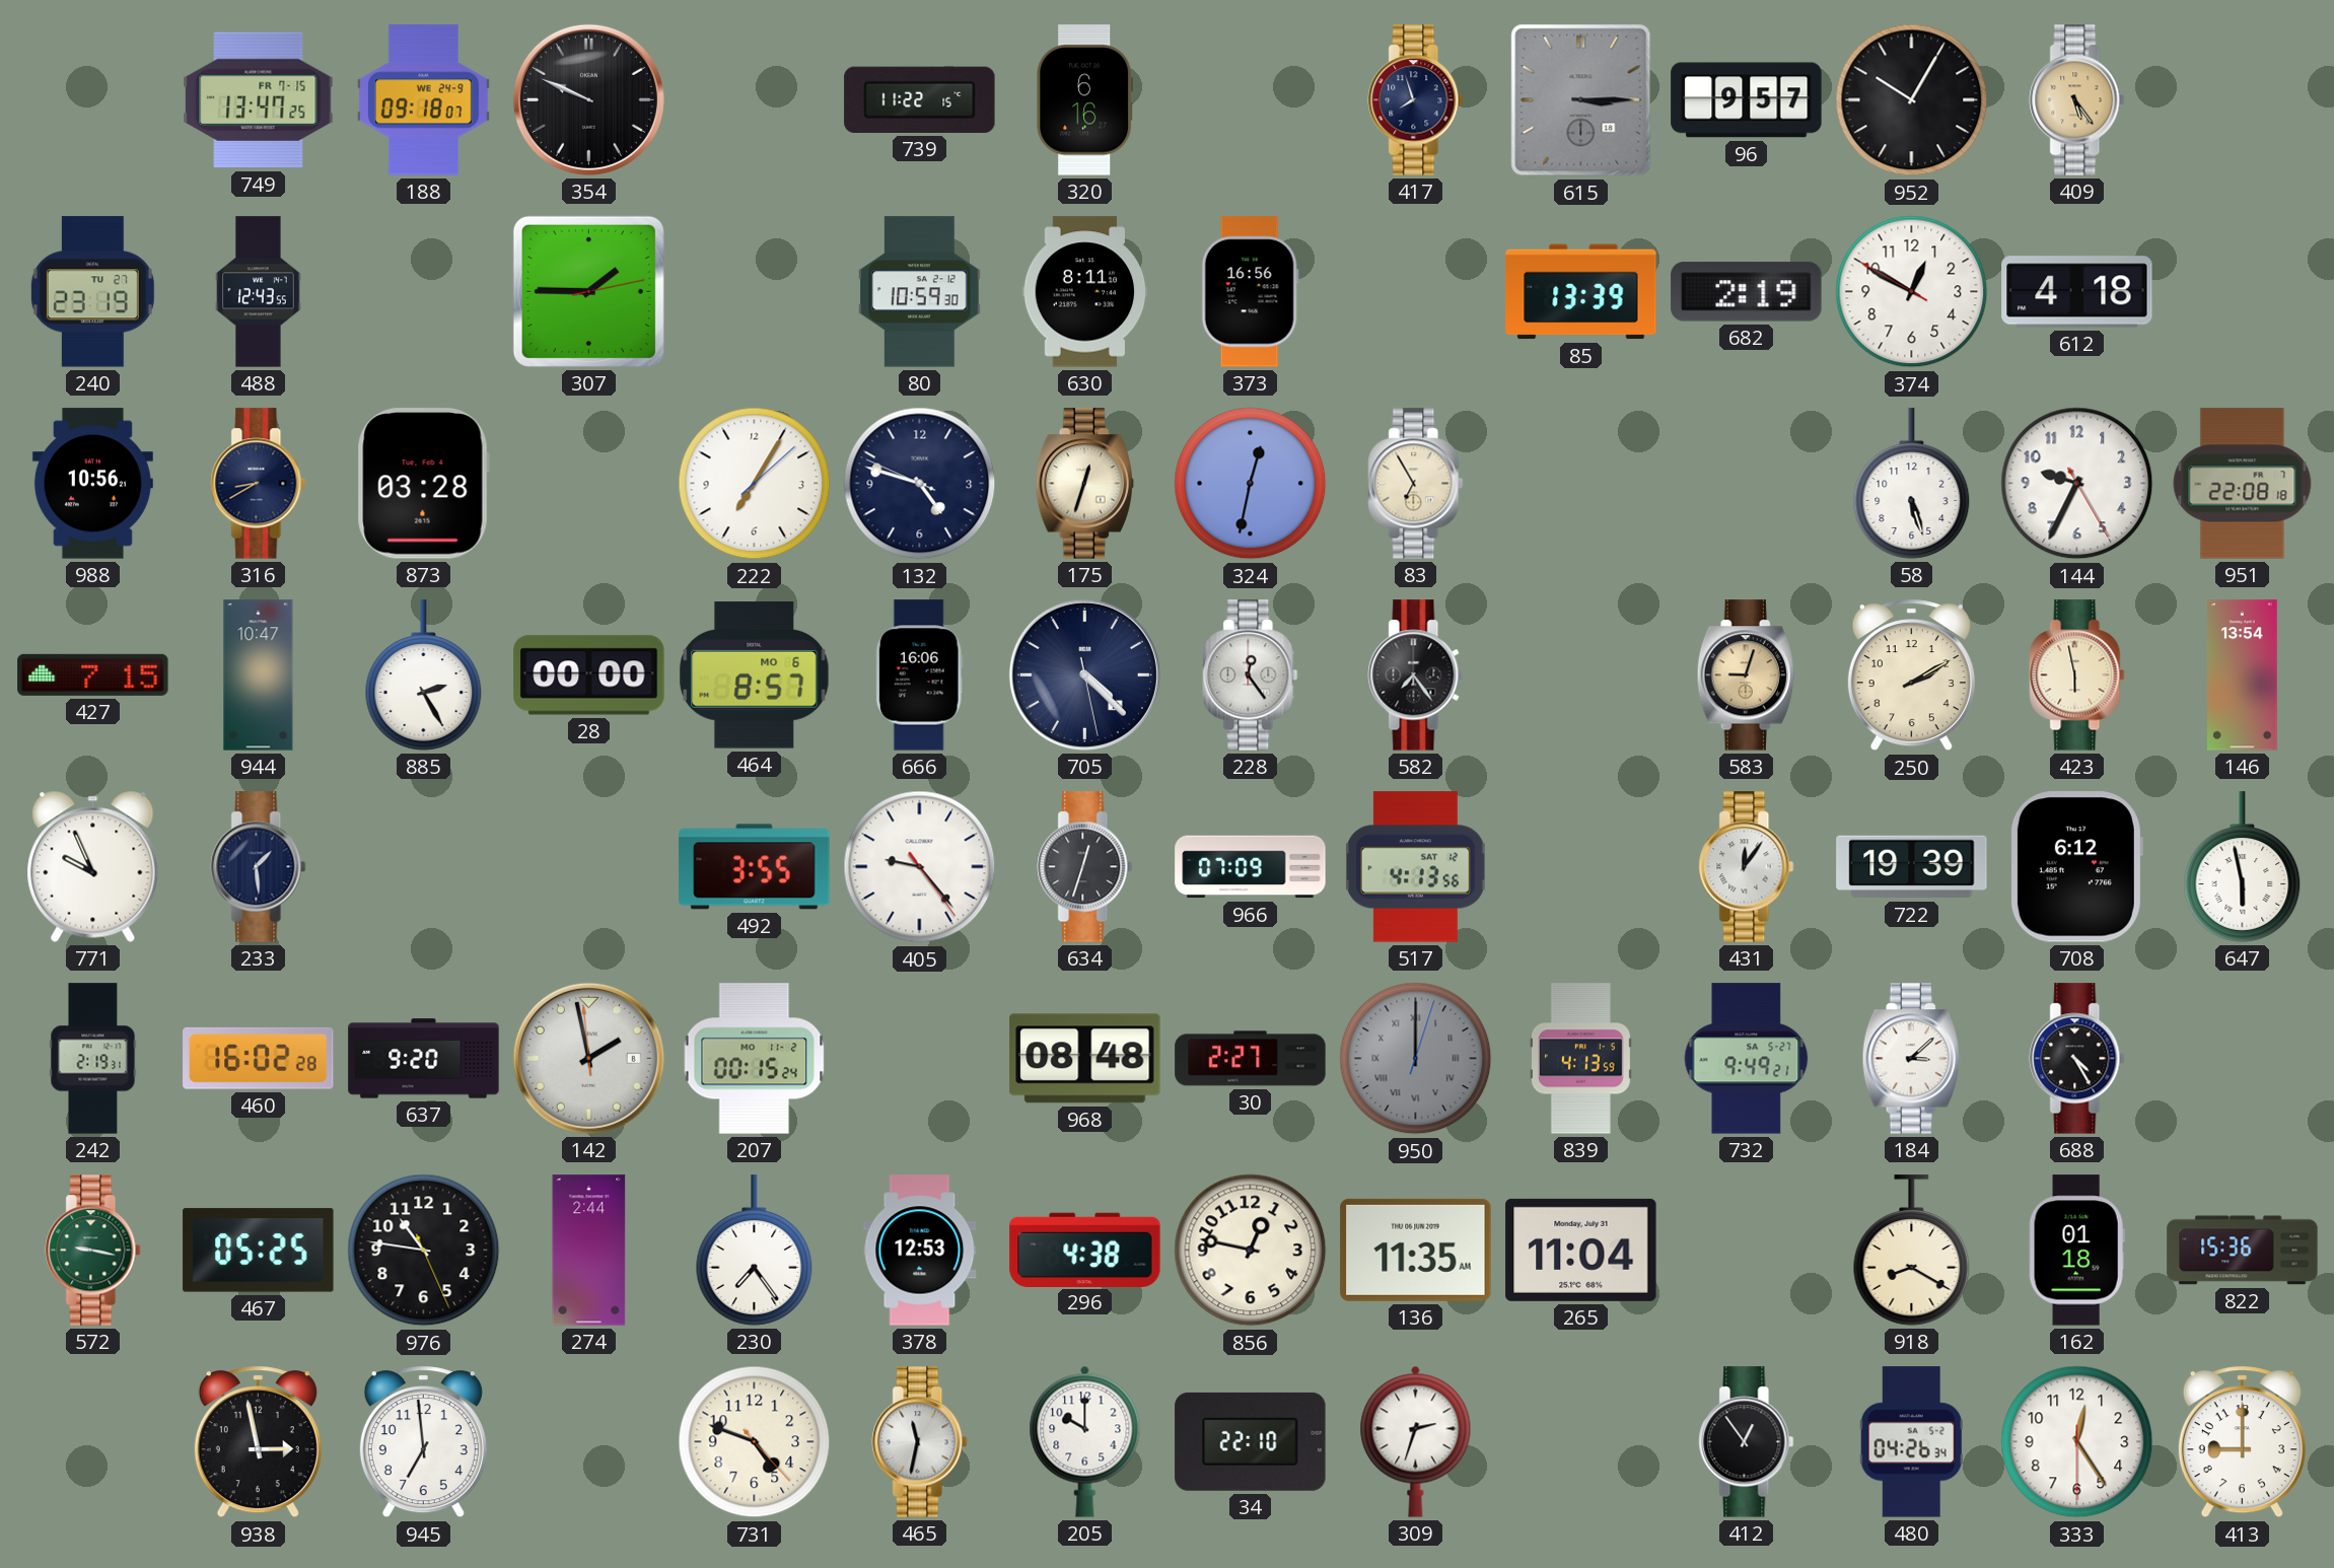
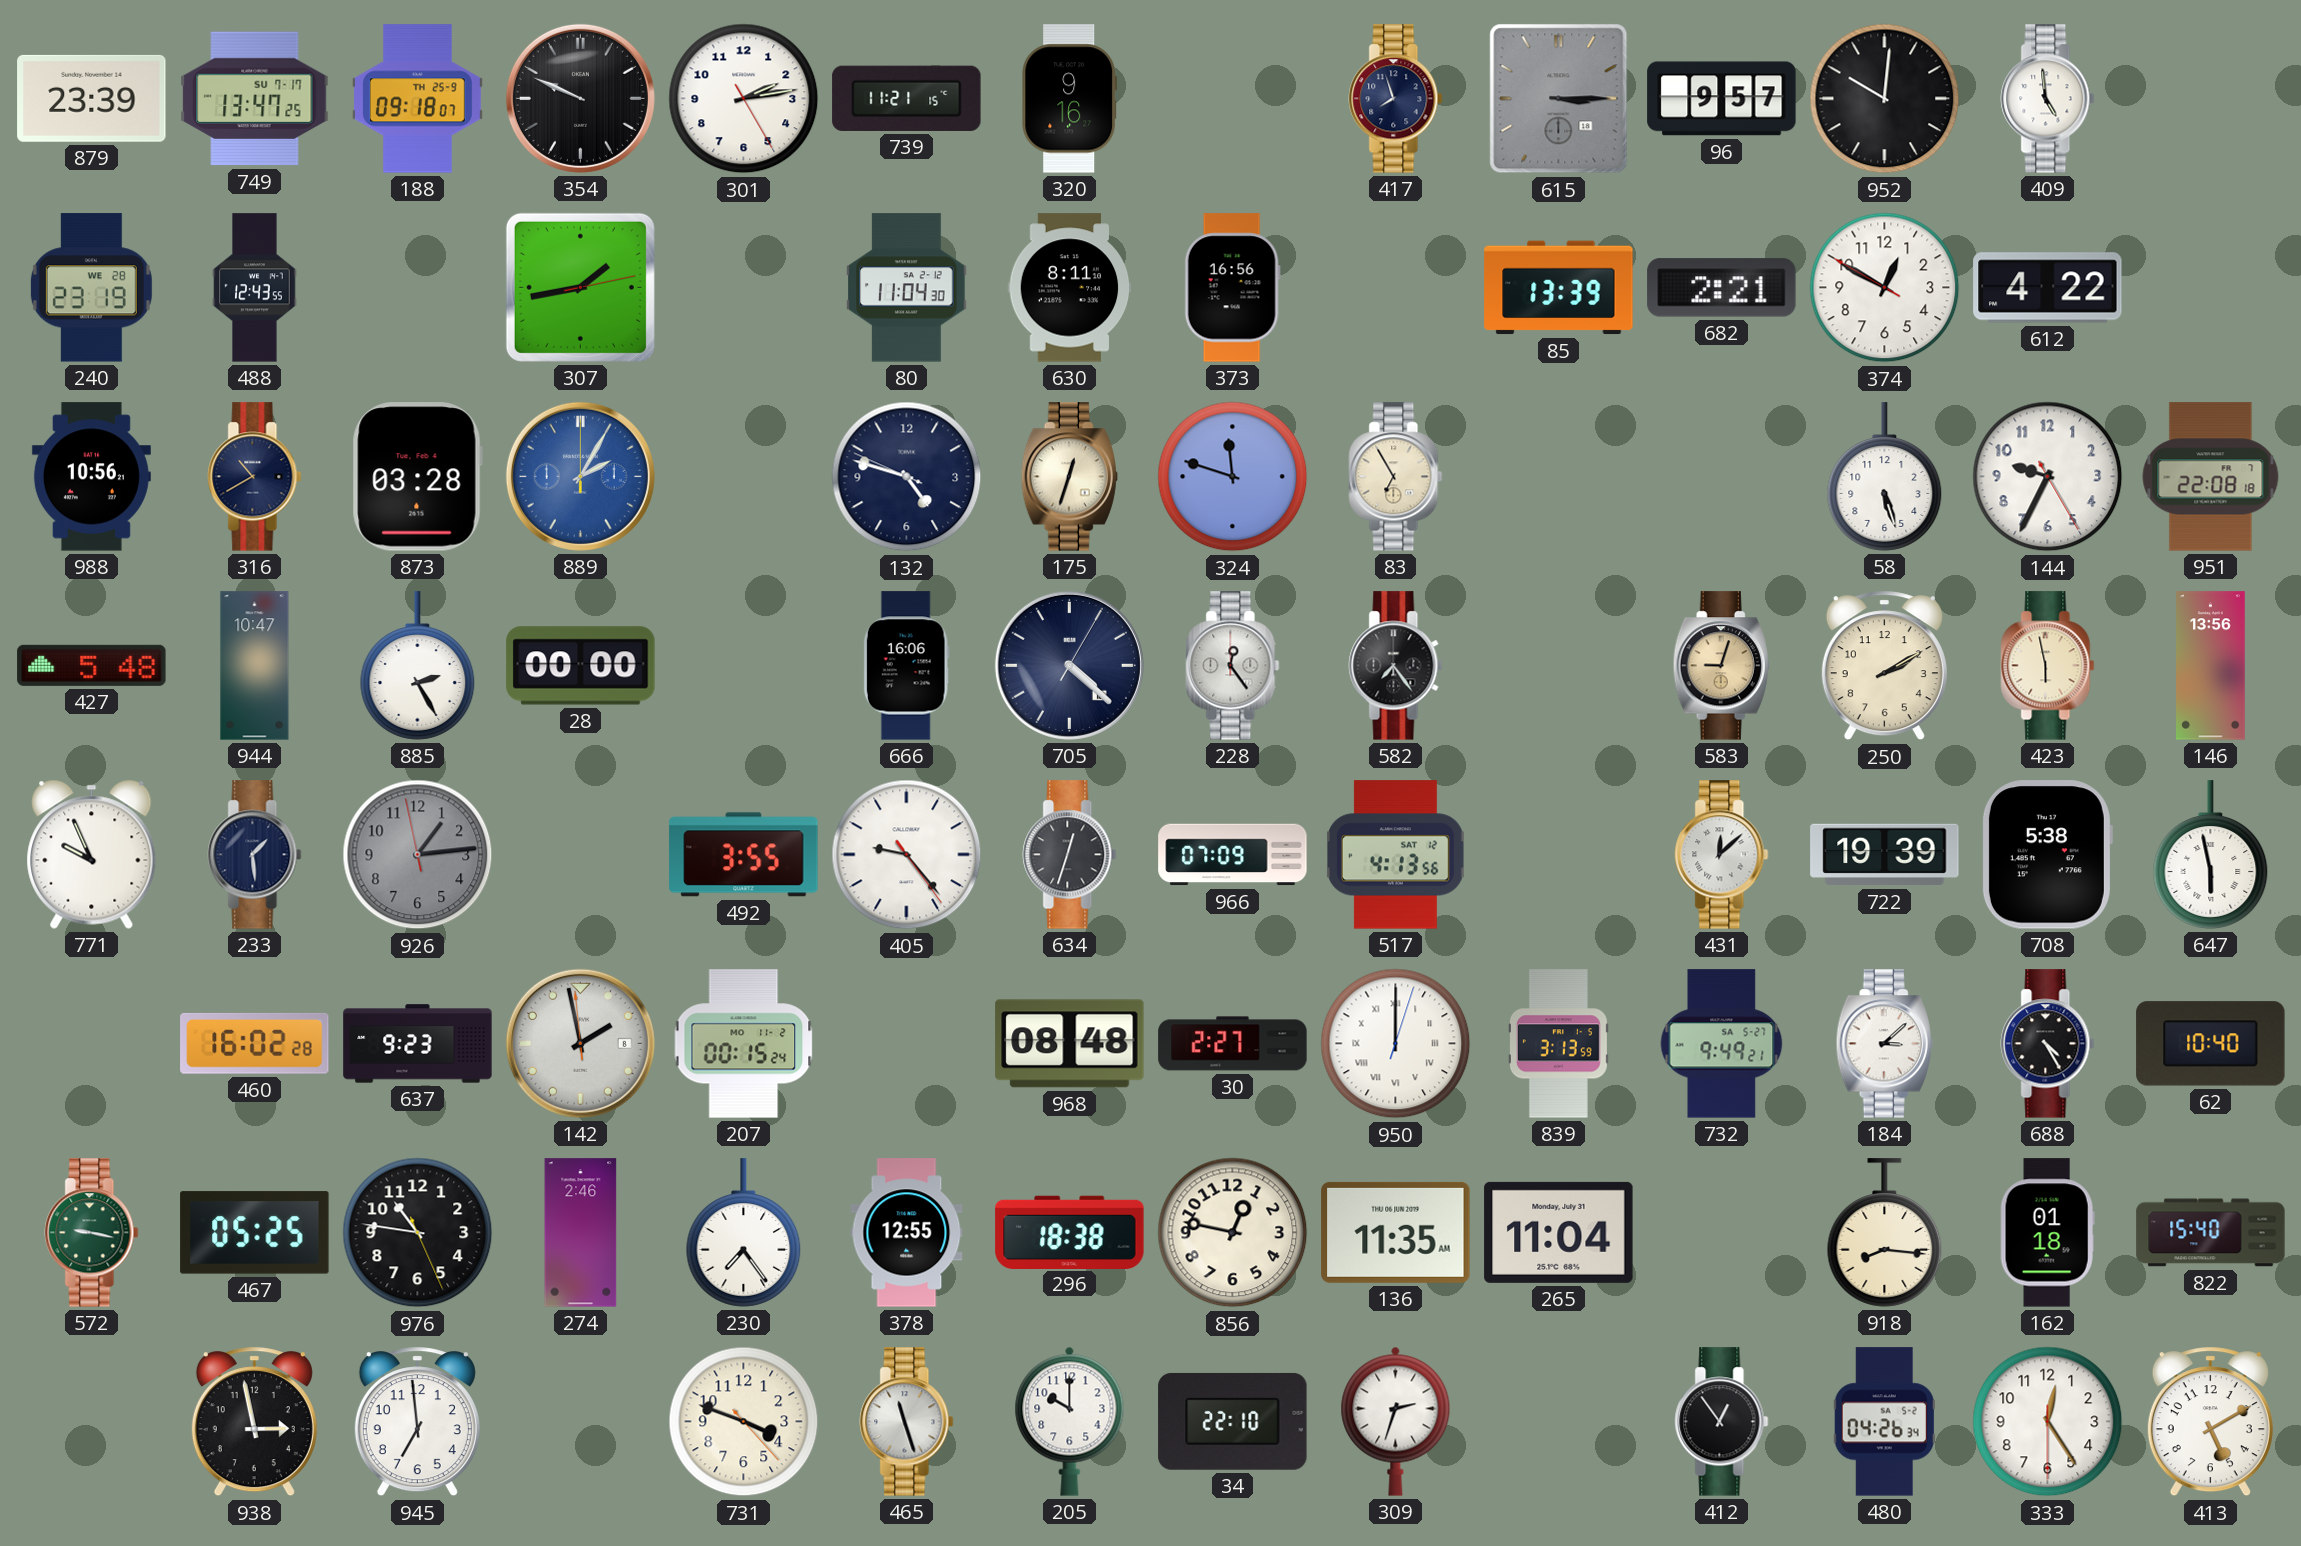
879: none -> 23:39
749 date: FR 7-15 -> SU 7-17
188 date: WE 24-9 -> TH 25-9
301: none -> 2:13
739: 11:22 -> 11:21
320: 6:16 -> 9:16
952: 10:05 -> 10:01
409: 5:24 -> 4:59
409 dial: champagne -> white
240 date: TU 27 -> WE 28
307: 1:45 -> 1:43
80: 10:59 -> 11:04
682: 2:19 -> 2:21
612: 4:18 -> 4:22
316: 8:40 -> 10:40
889: none -> 2:05
222: 7:05 -> none
324: 12:32 -> 11:48
427: 7:15 -> 5:48
464: 8:57 -> none
705: 4:22:28 -> 4:22:05
146: 13:54 -> 13:56
926: none -> 1:13
431: 12:06 -> 12:08
708: 6:12 -> 5:38
242: 2:19 -> none
637: 9:20 -> 9:23
950 dial: grey -> white
839: 4:13 -> 3:13
62: none -> 10:40
274: 2:44 -> 2:46
378: 12:53 -> 12:55
296: 4:38 -> 18:38
918: 8:20 -> 8:16
822: 15:36 -> 15:40
731: 4:48 -> 3:48
465: 11:32 -> 11:27
413: 9:00 -> 5:10
